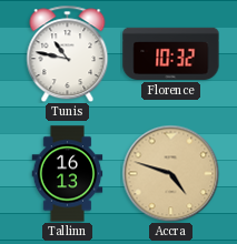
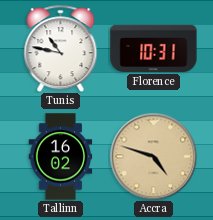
Florence: 10:32 -> 10:31
Tallinn: 16:13 -> 16:02
